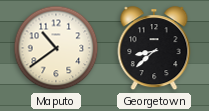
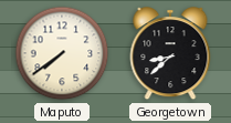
Maputo: 10:39 -> 7:39
